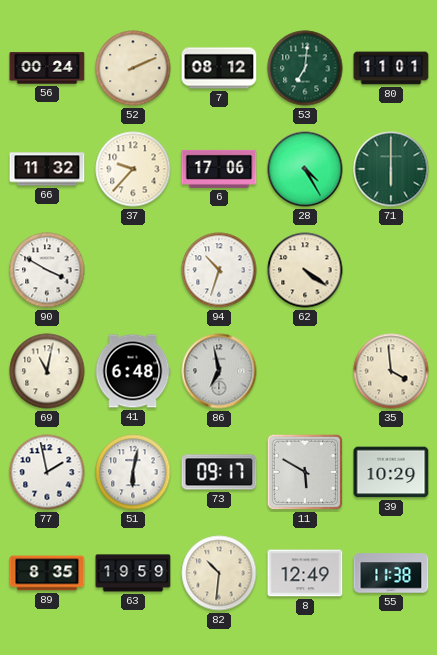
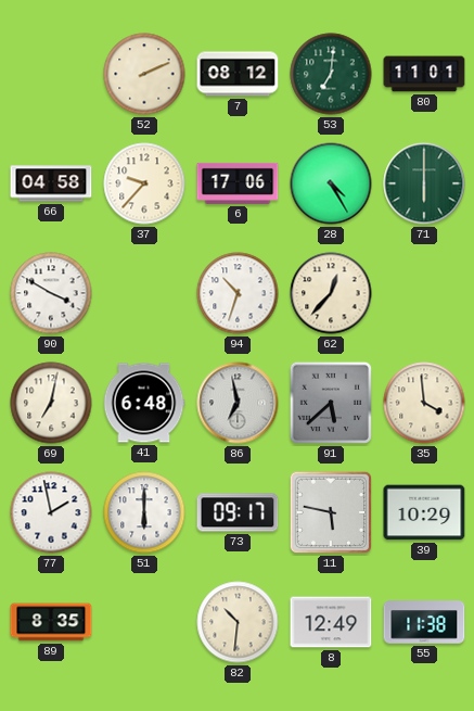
56: 00:24 -> none
66: 11:32 -> 04:58
62: 4:21 -> 12:37
69: 11:02 -> 7:02
91: none -> 5:38
51: 6:02 -> 6:00
11: 5:50 -> 5:47
63: 19:59 -> none
